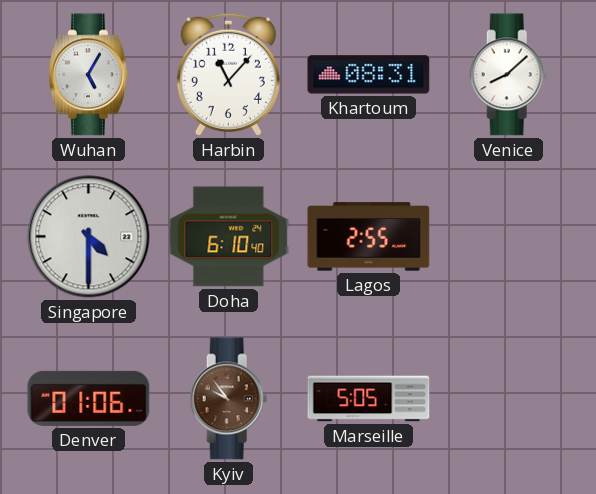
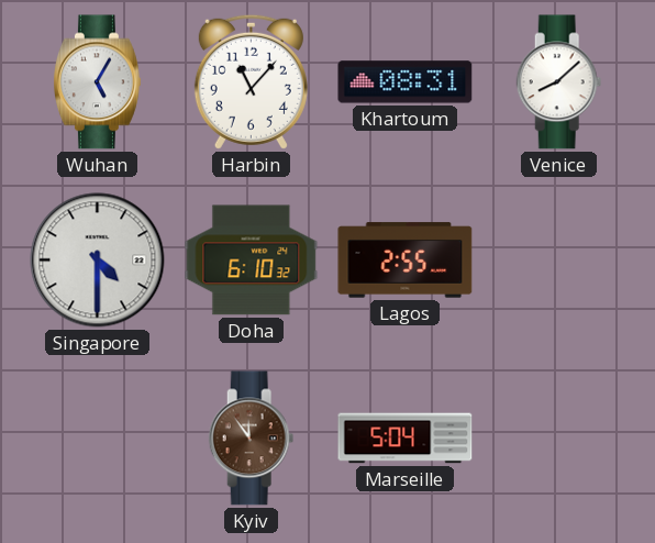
Doha: 6:10:40 -> 6:10:32
Denver: 01:06 -> none
Kyiv: 9:54 -> 11:54
Marseille: 5:05 -> 5:04
